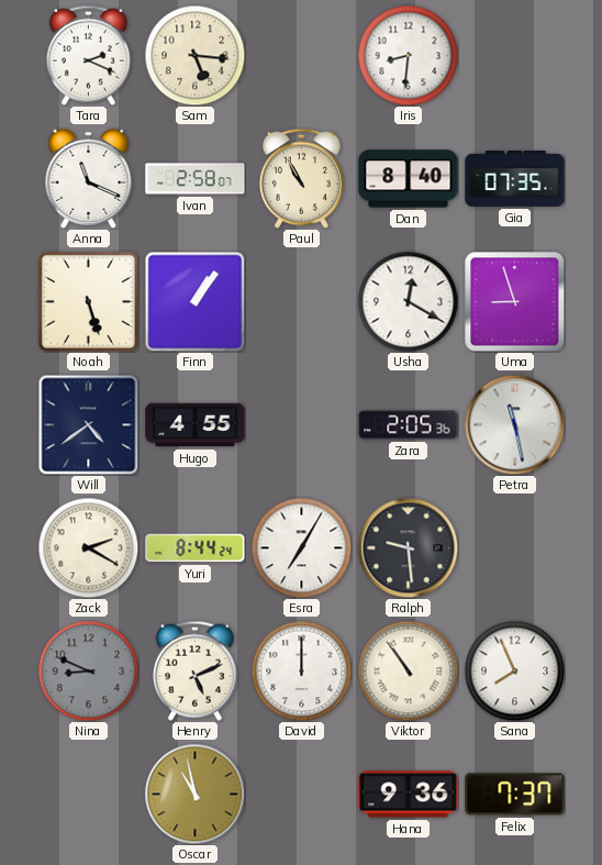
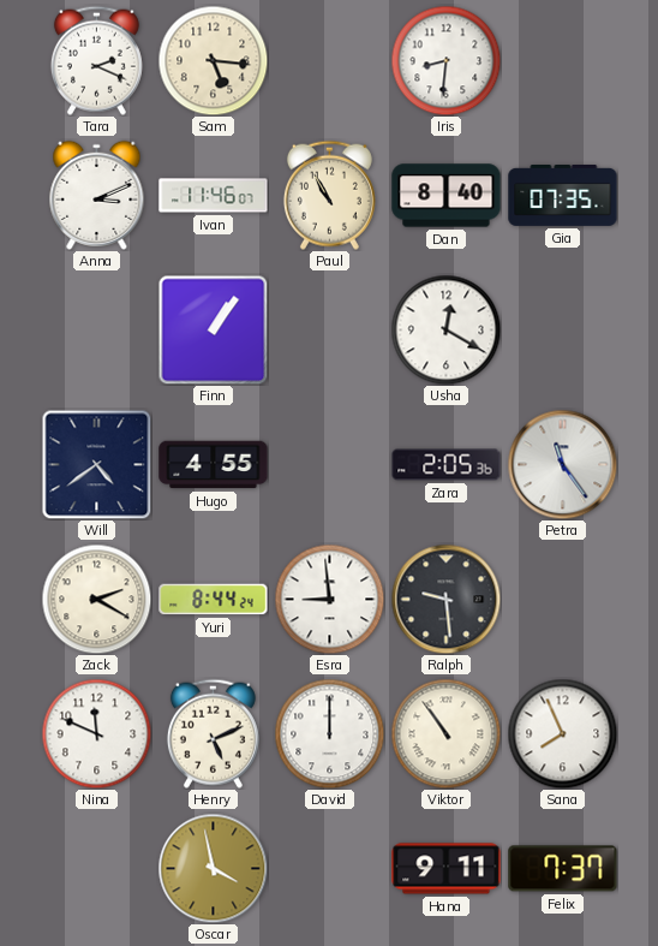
Anna: 11:19 -> 3:11
Ivan: 2:58 -> 11:46
Noah: 5:27 -> none
Uma: 8:57 -> none
Petra: 11:28 -> 11:24
Esra: 7:05 -> 8:59
Nina: 8:49 -> 11:49
Nina dial: grey -> white
Oscar: 10:58 -> 3:58
Hana: 9:36 -> 9:11
